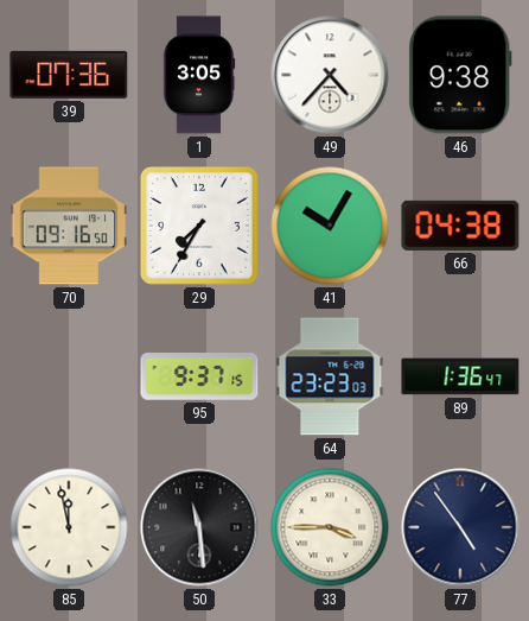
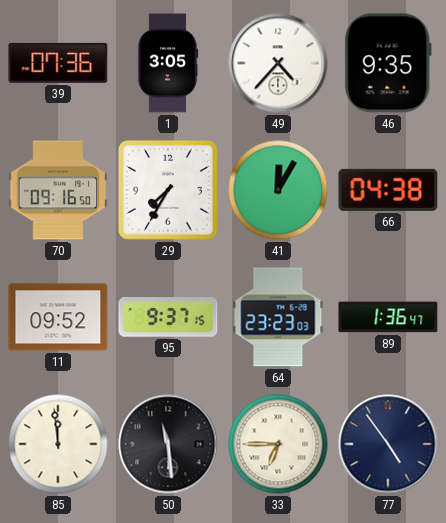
46: 9:38 -> 9:35
41: 10:05 -> 12:05
11: none -> 09:52
85: 11:58 -> 11:59
33: 3:45 -> 6:45
